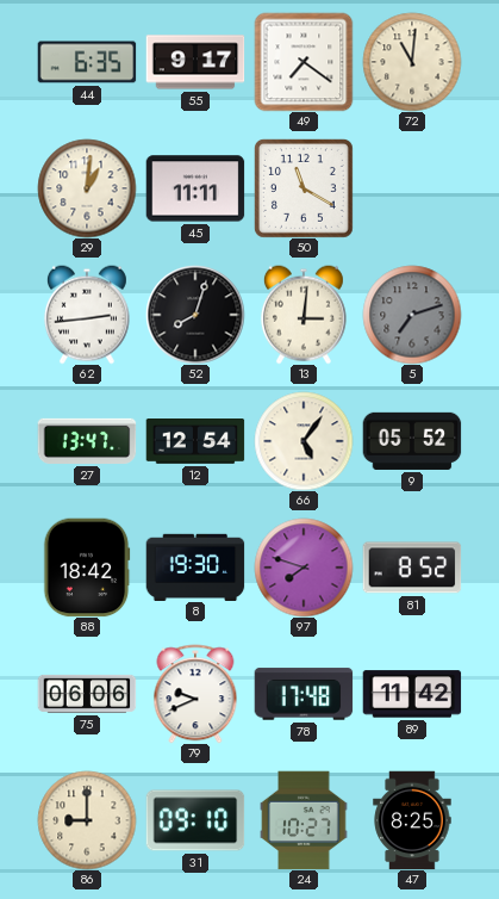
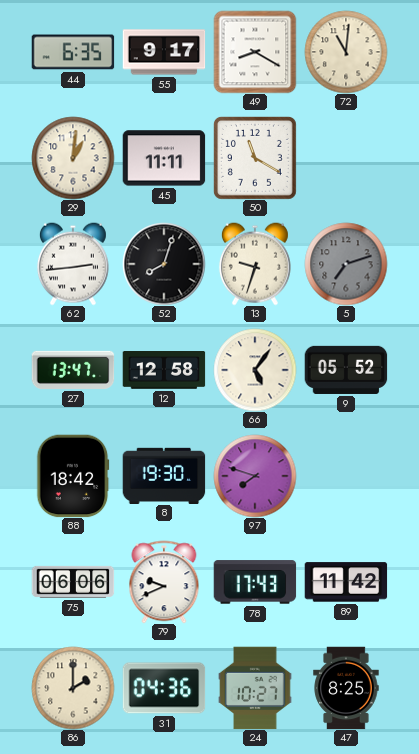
49: 7:21 -> 8:20
13: 3:01 -> 9:33
12: 12:54 -> 12:58
81: 8:52 -> none
78: 17:48 -> 17:43
86: 9:00 -> 2:00
31: 09:10 -> 04:36
